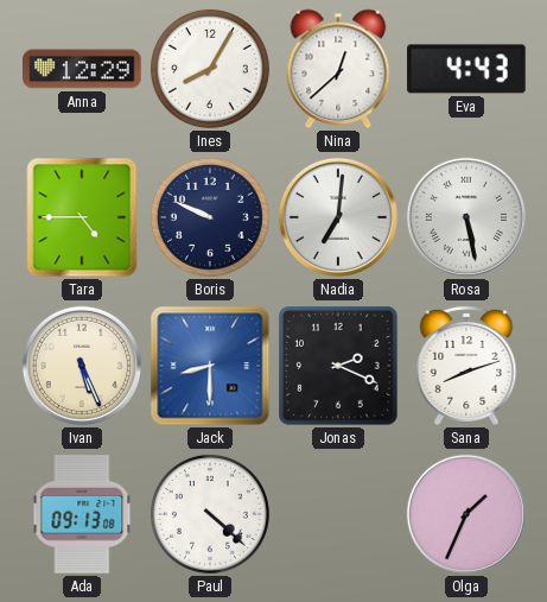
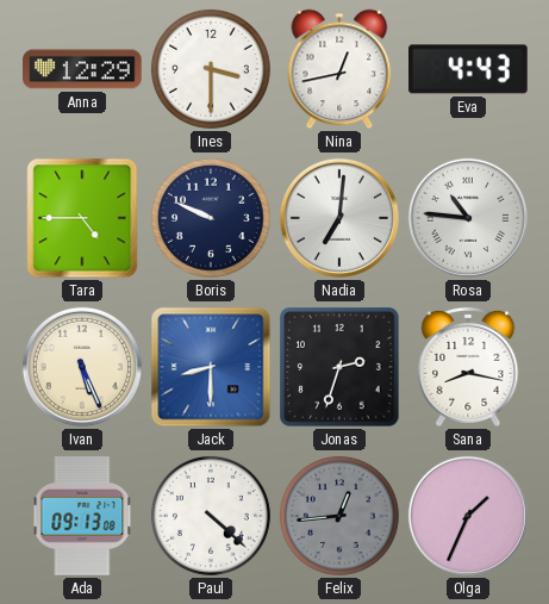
Ines: 8:05 -> 3:30
Nina: 12:38 -> 12:43
Rosa: 5:28 -> 10:46
Jonas: 2:19 -> 2:33
Sana: 8:12 -> 8:17
Felix: none -> 12:44
